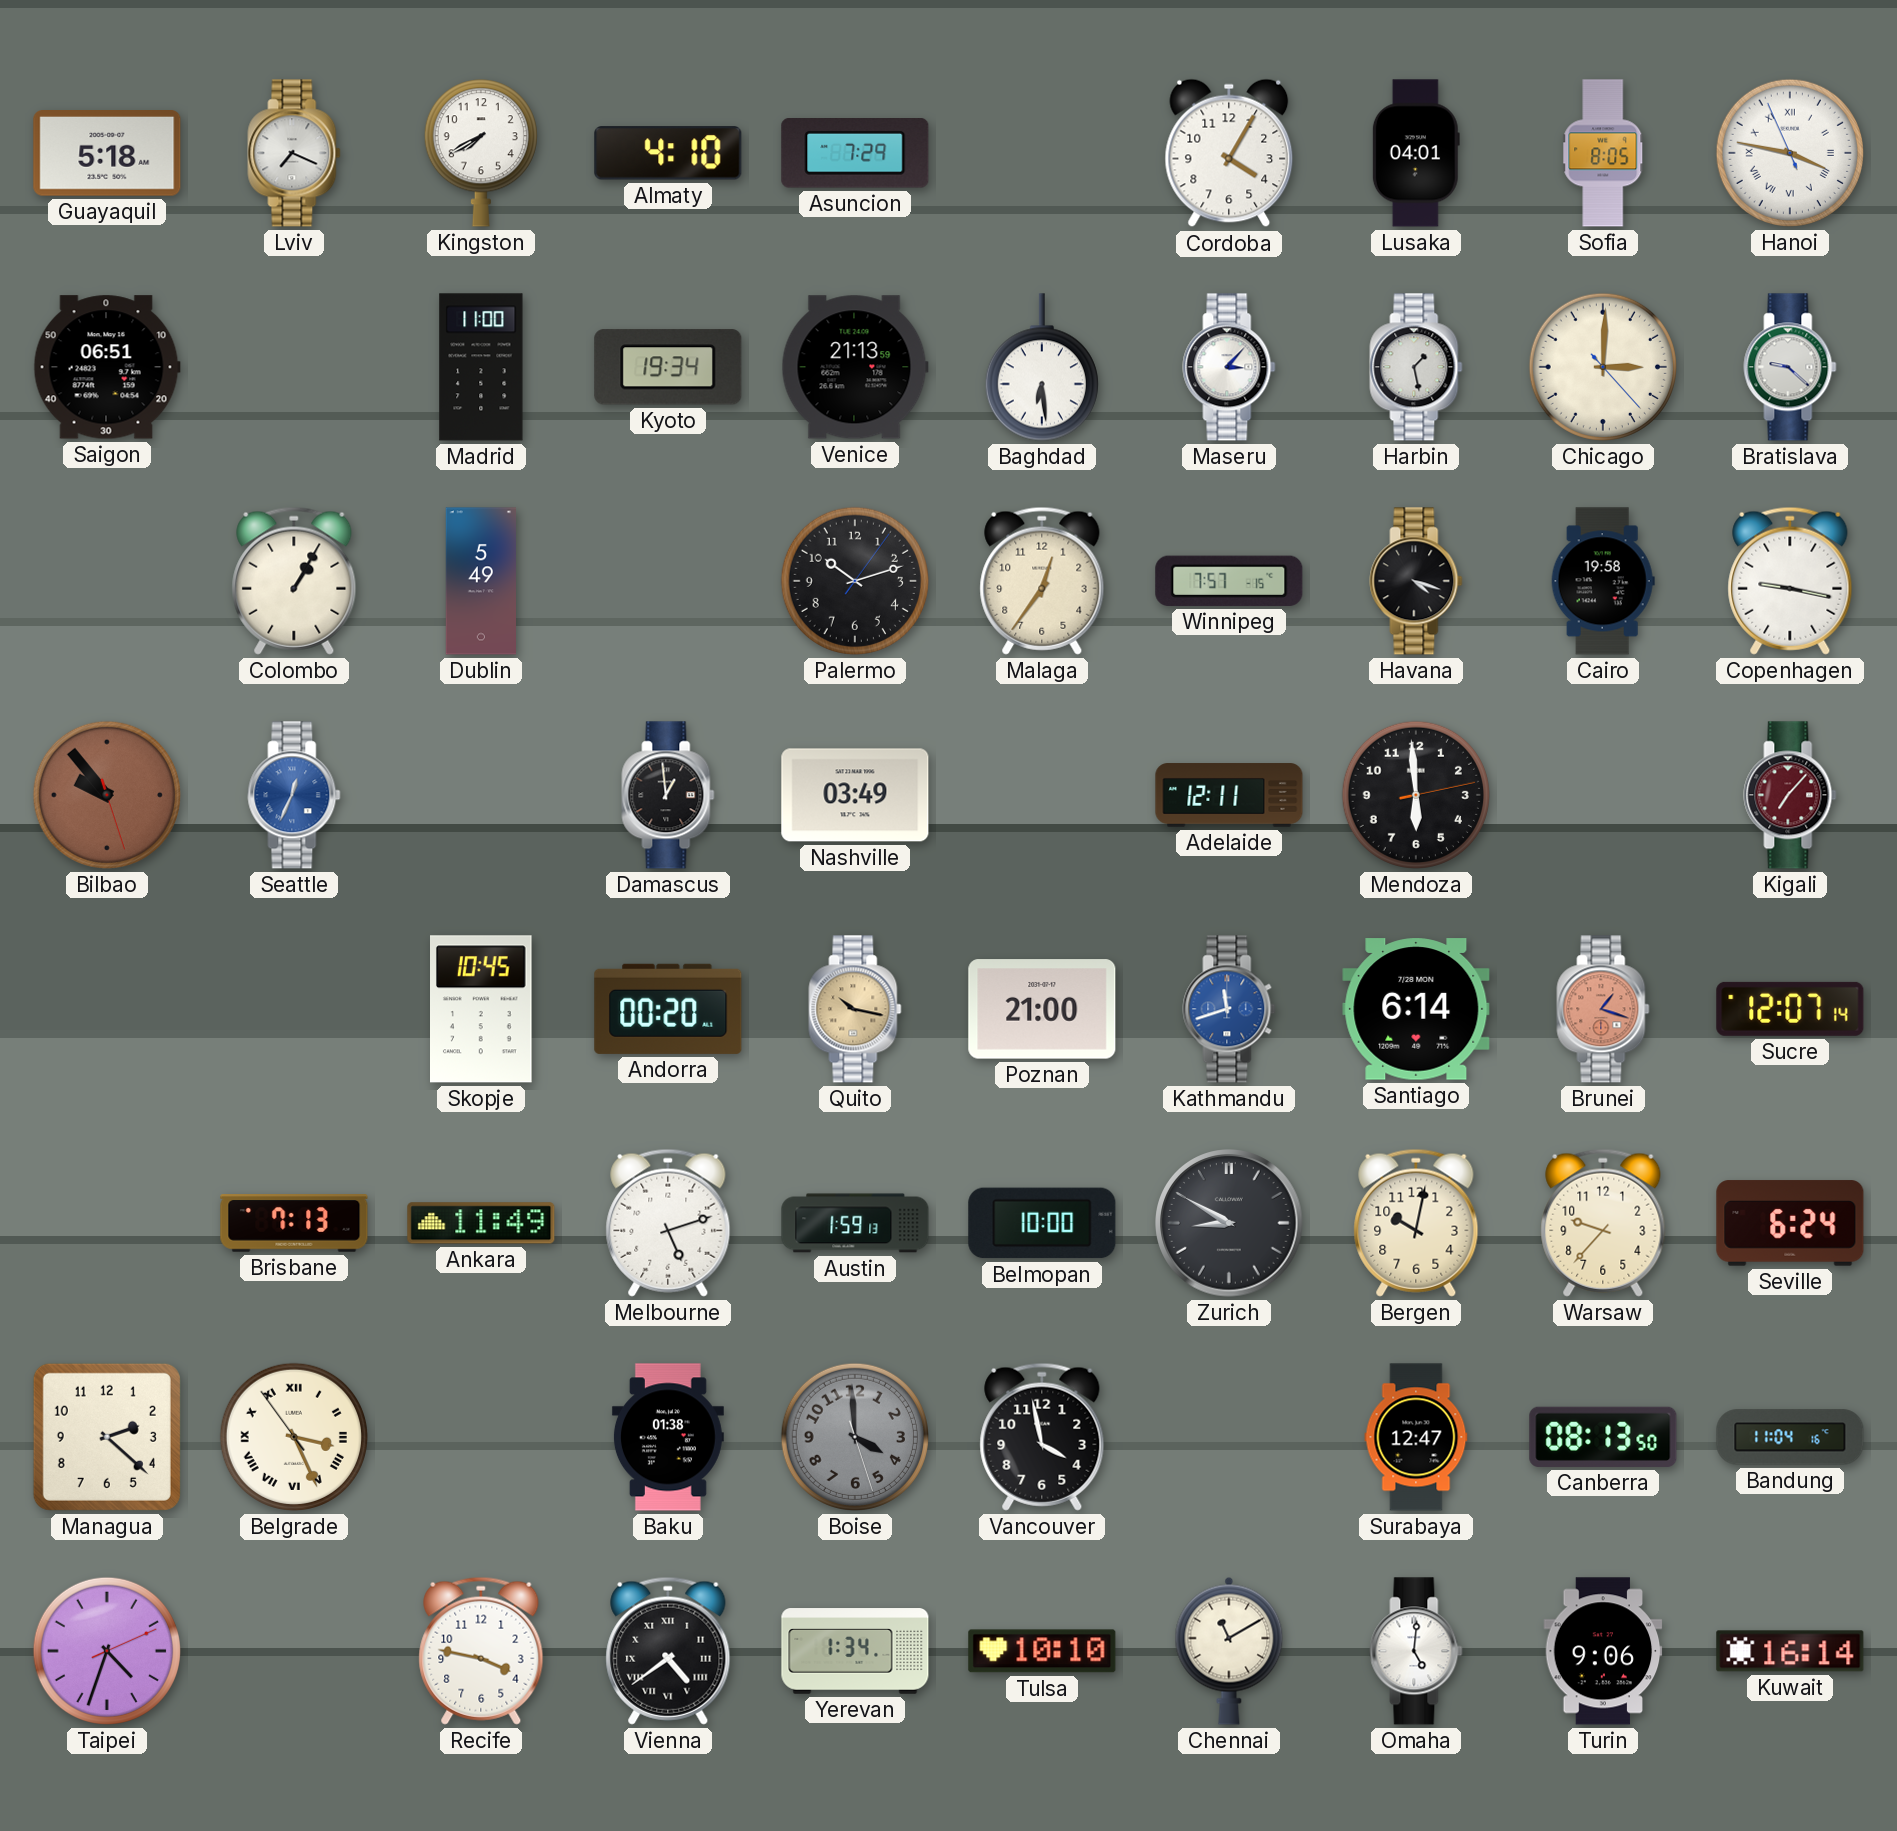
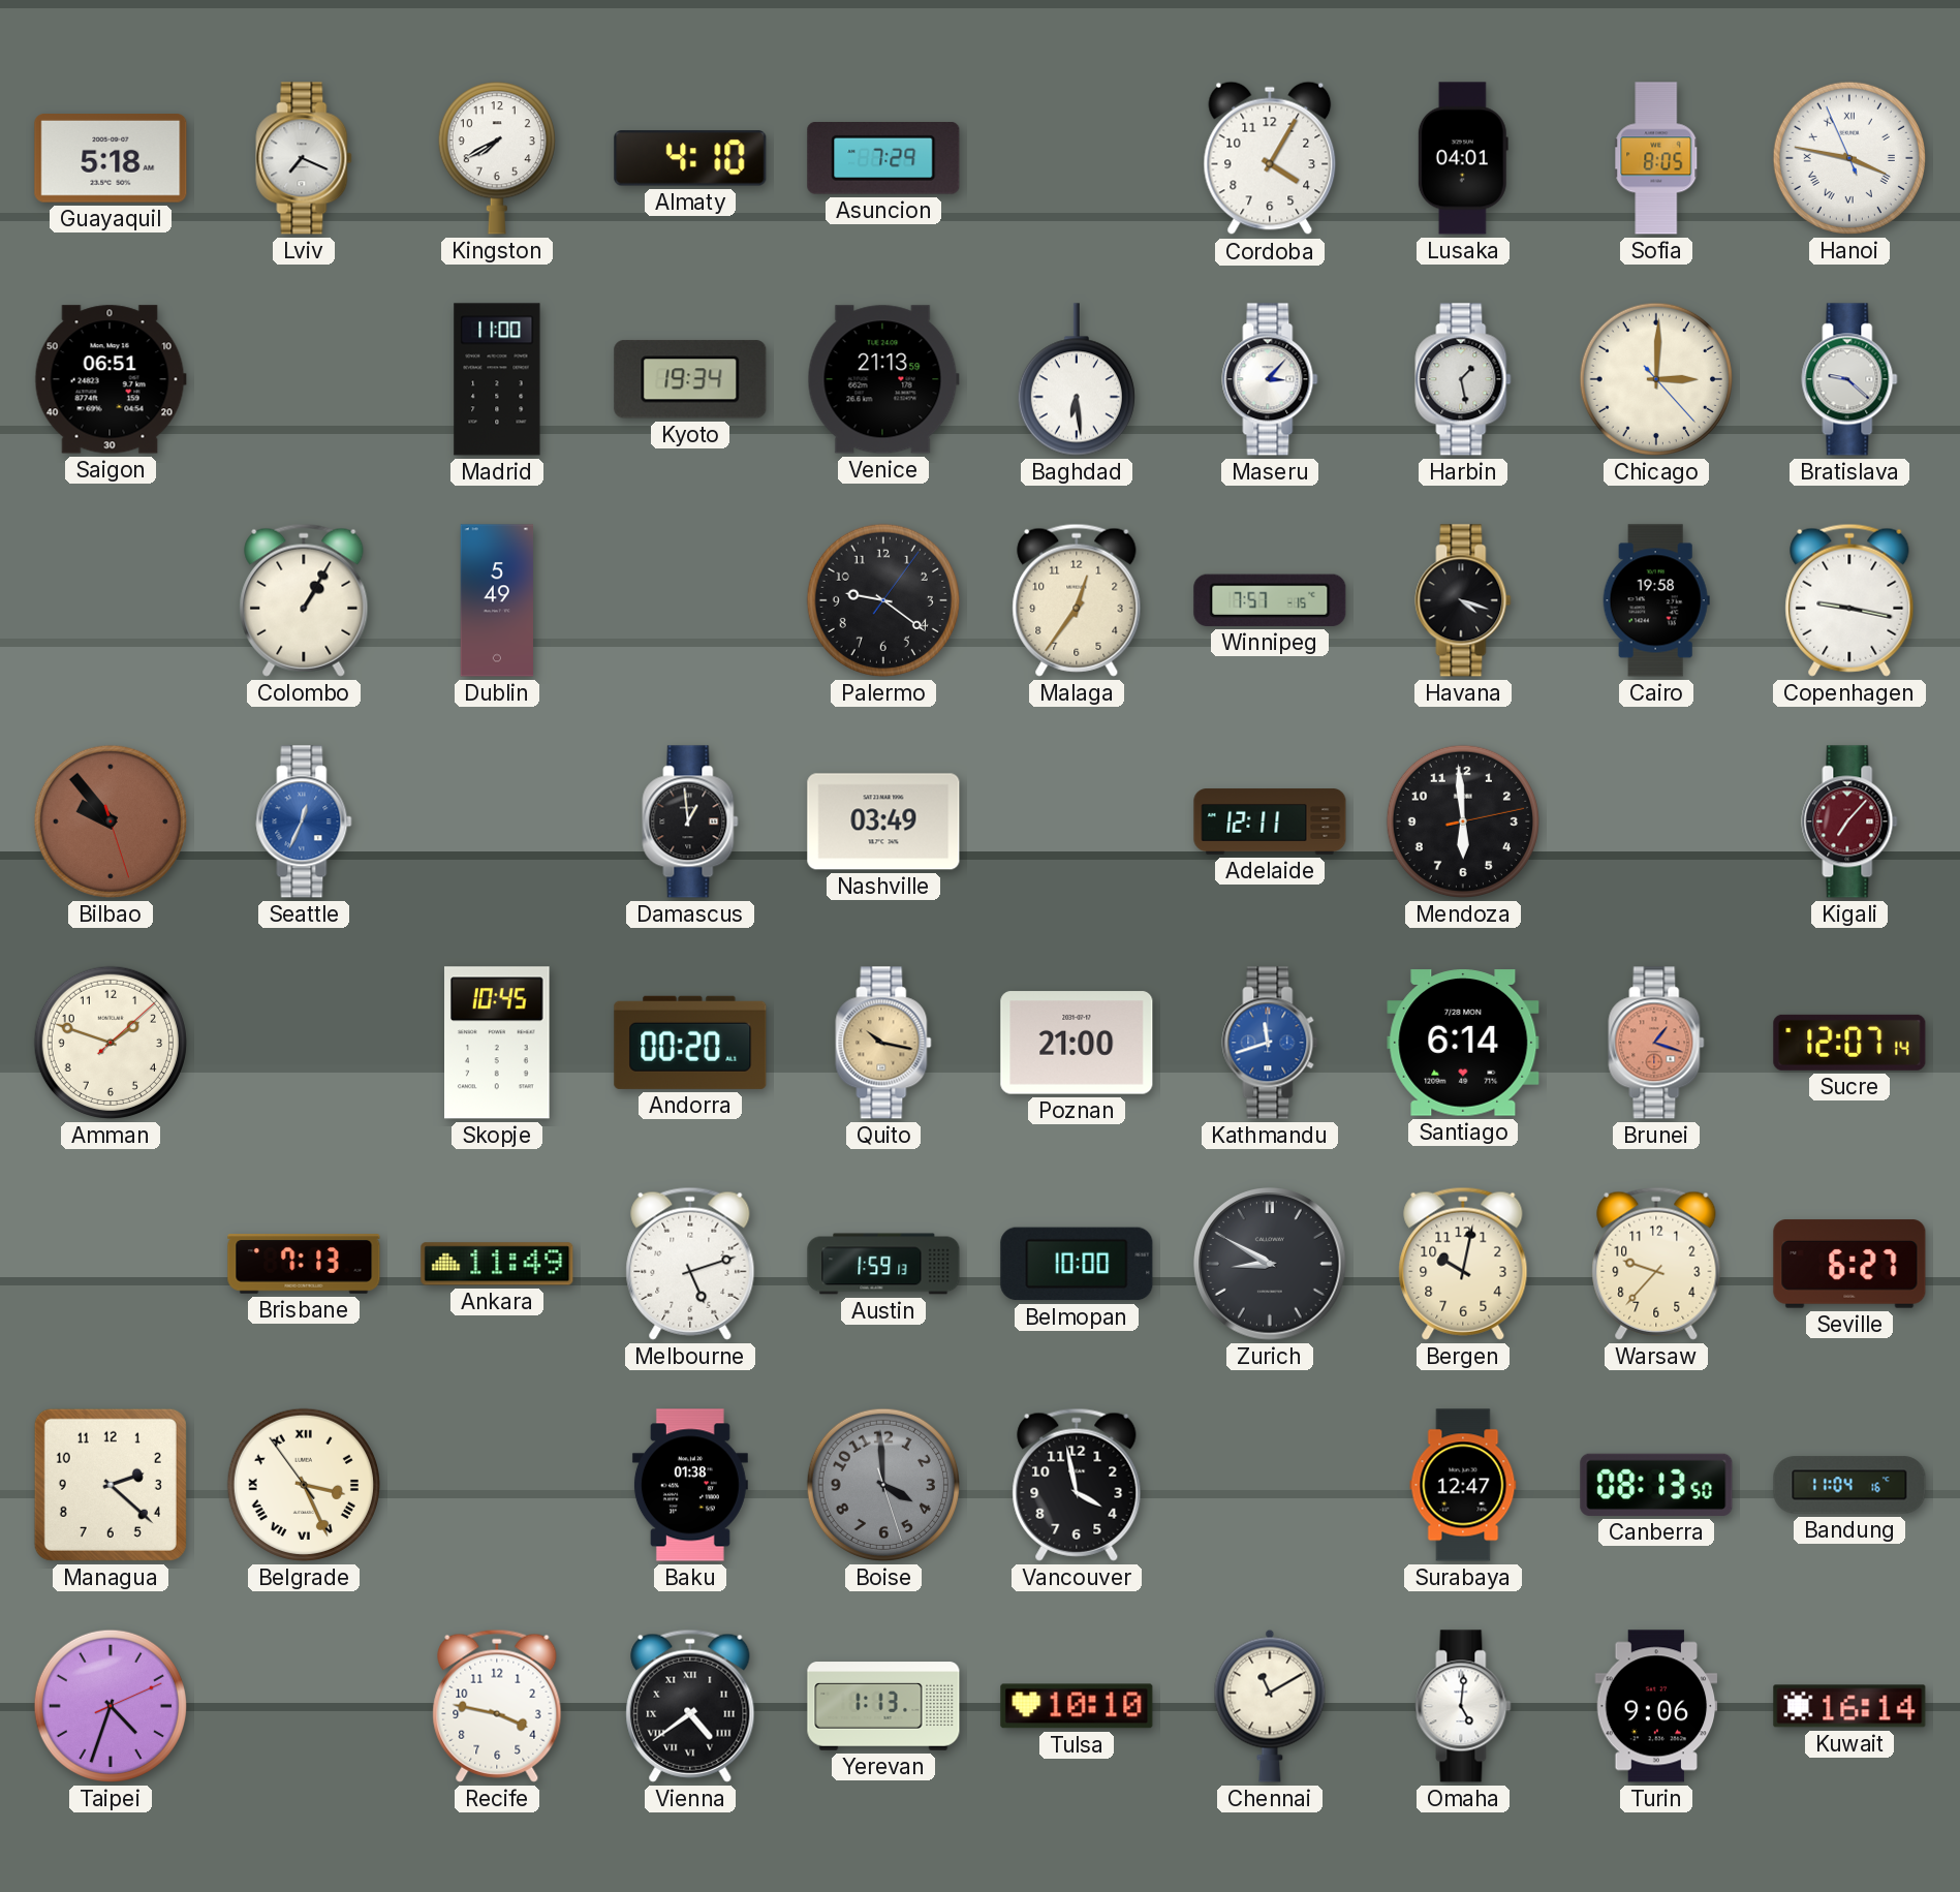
Palermo: 10:12 -> 9:21
Amman: none -> 1:48
Seville: 6:24 -> 6:27
Yerevan: 1:34 -> 1:13
